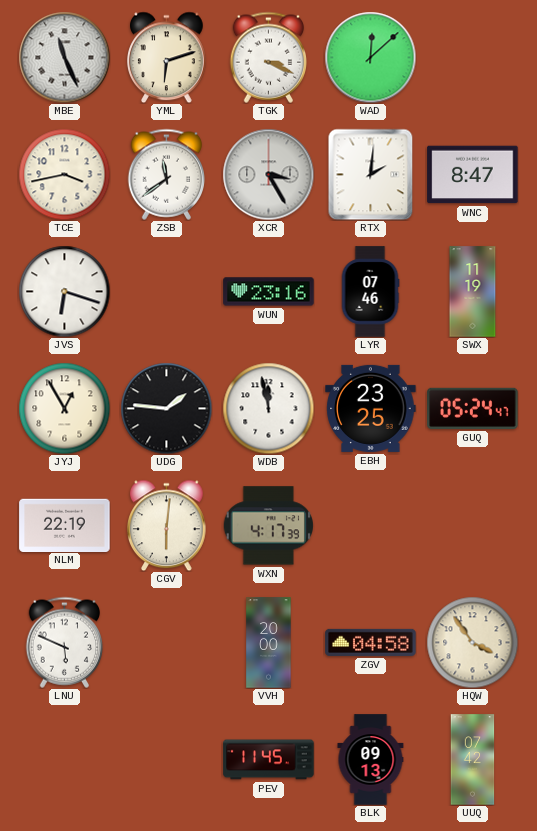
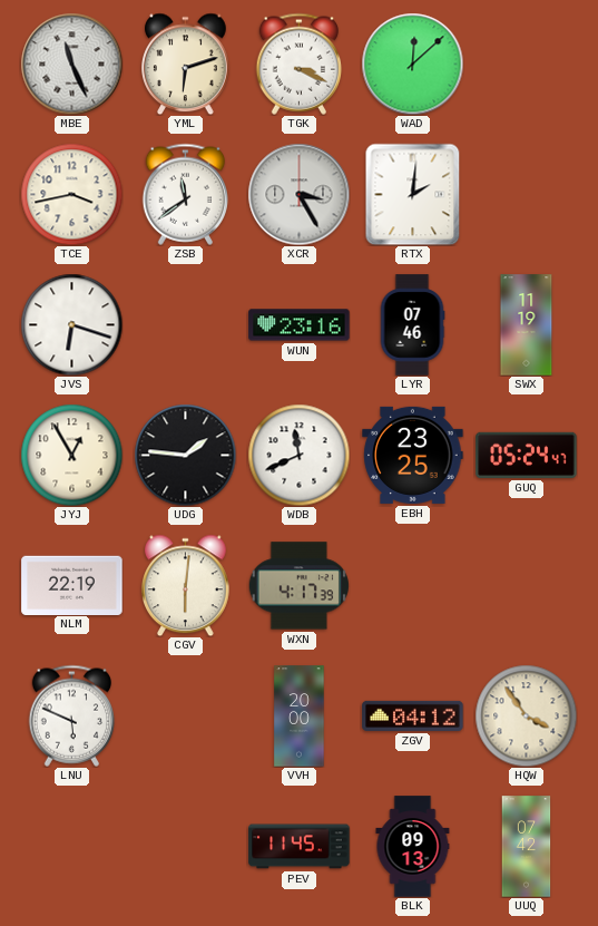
WNC: 8:47 -> none
WDB: 11:58 -> 11:41
ZGV: 04:58 -> 04:12
